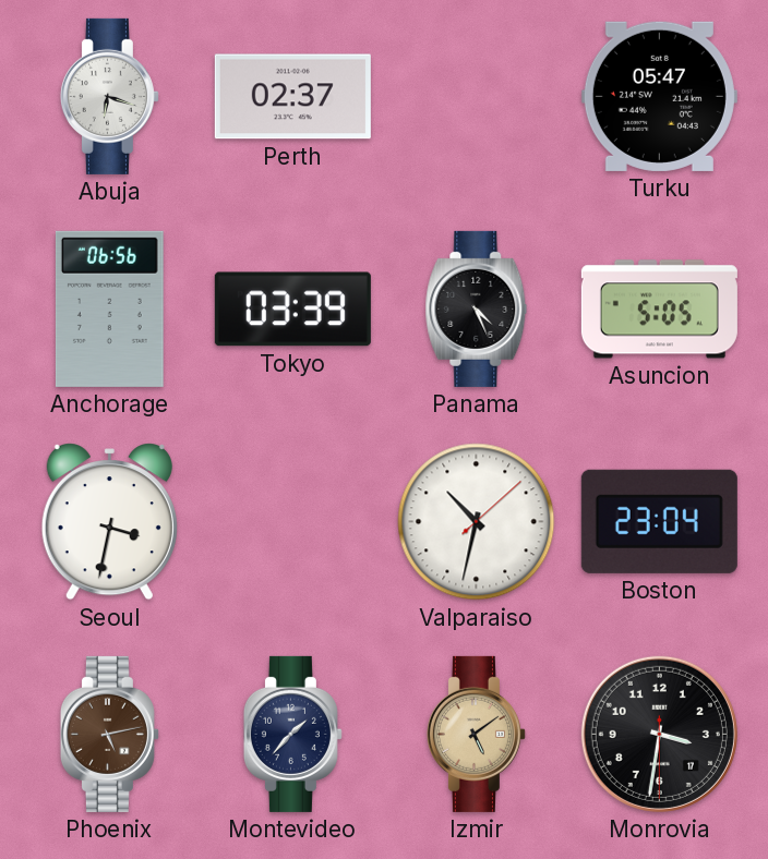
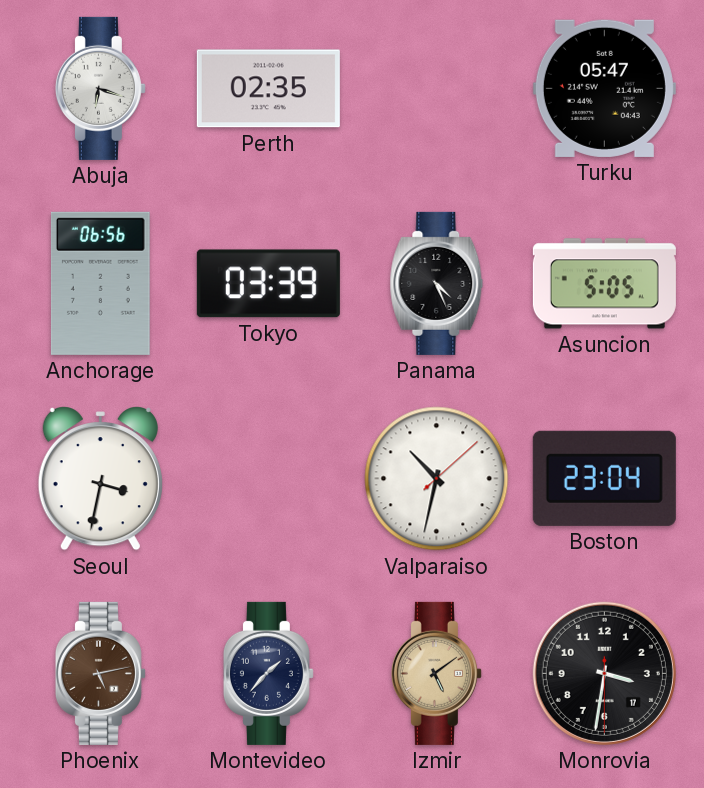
Perth: 02:37 -> 02:35
